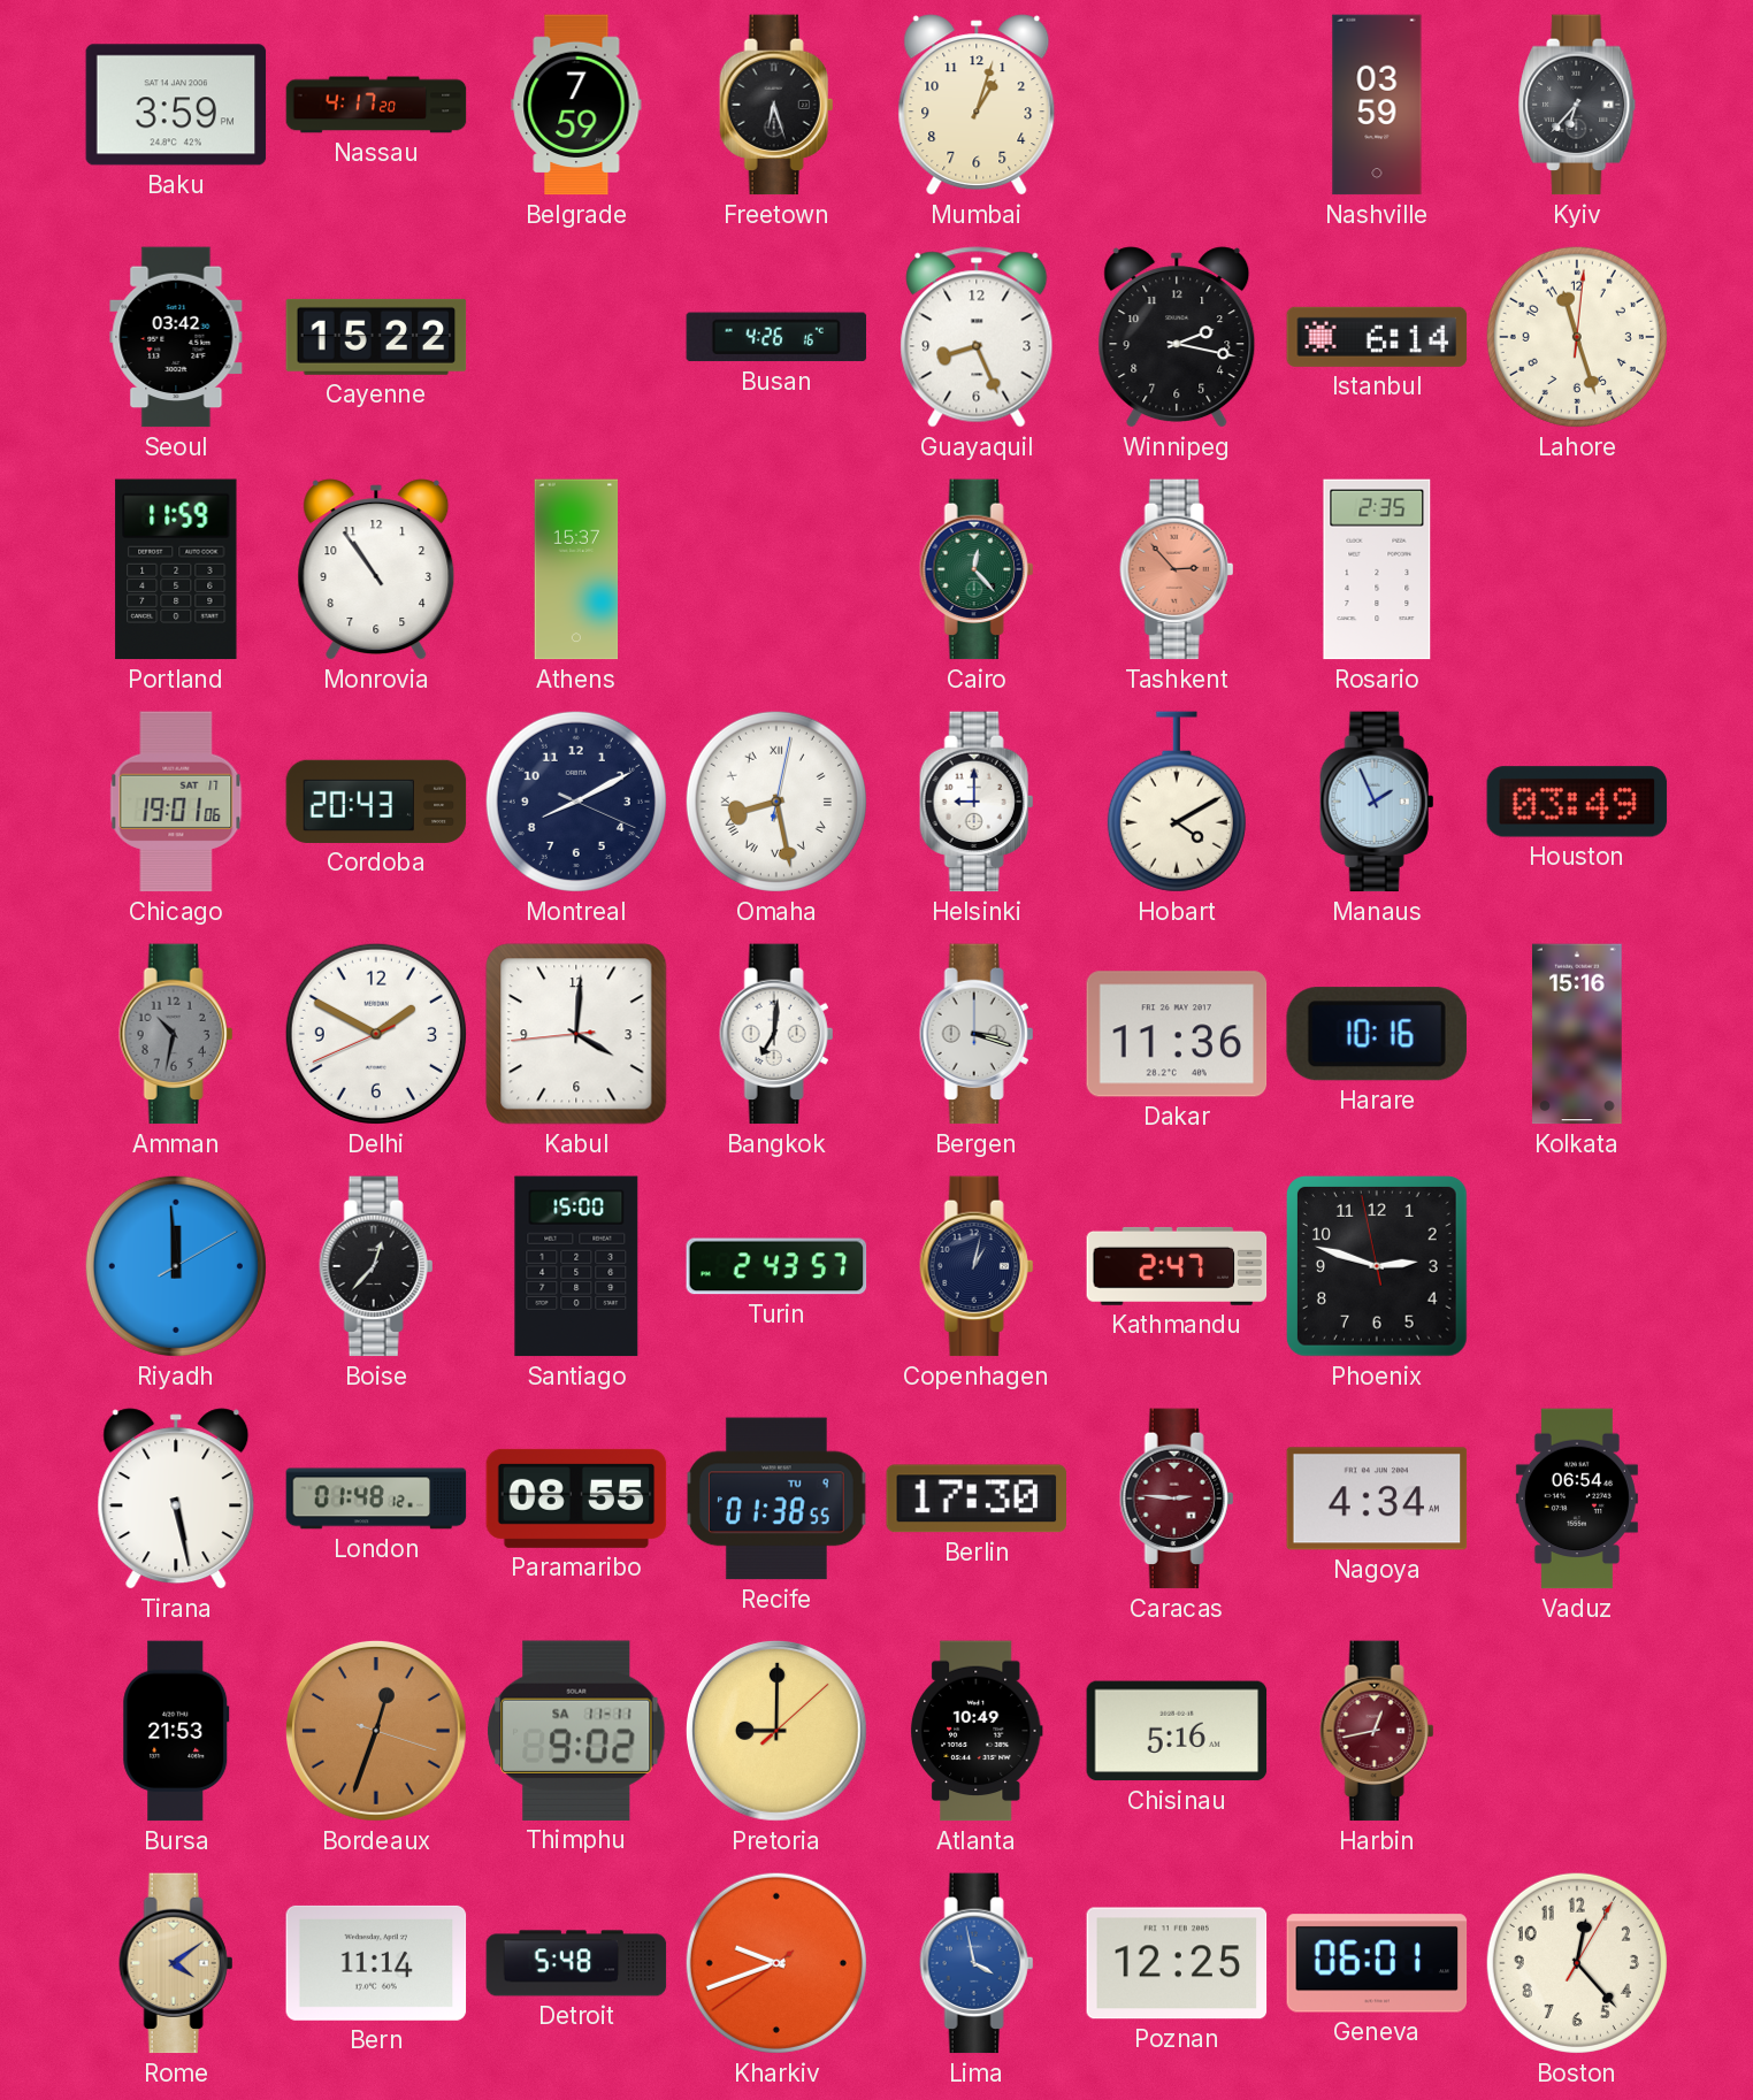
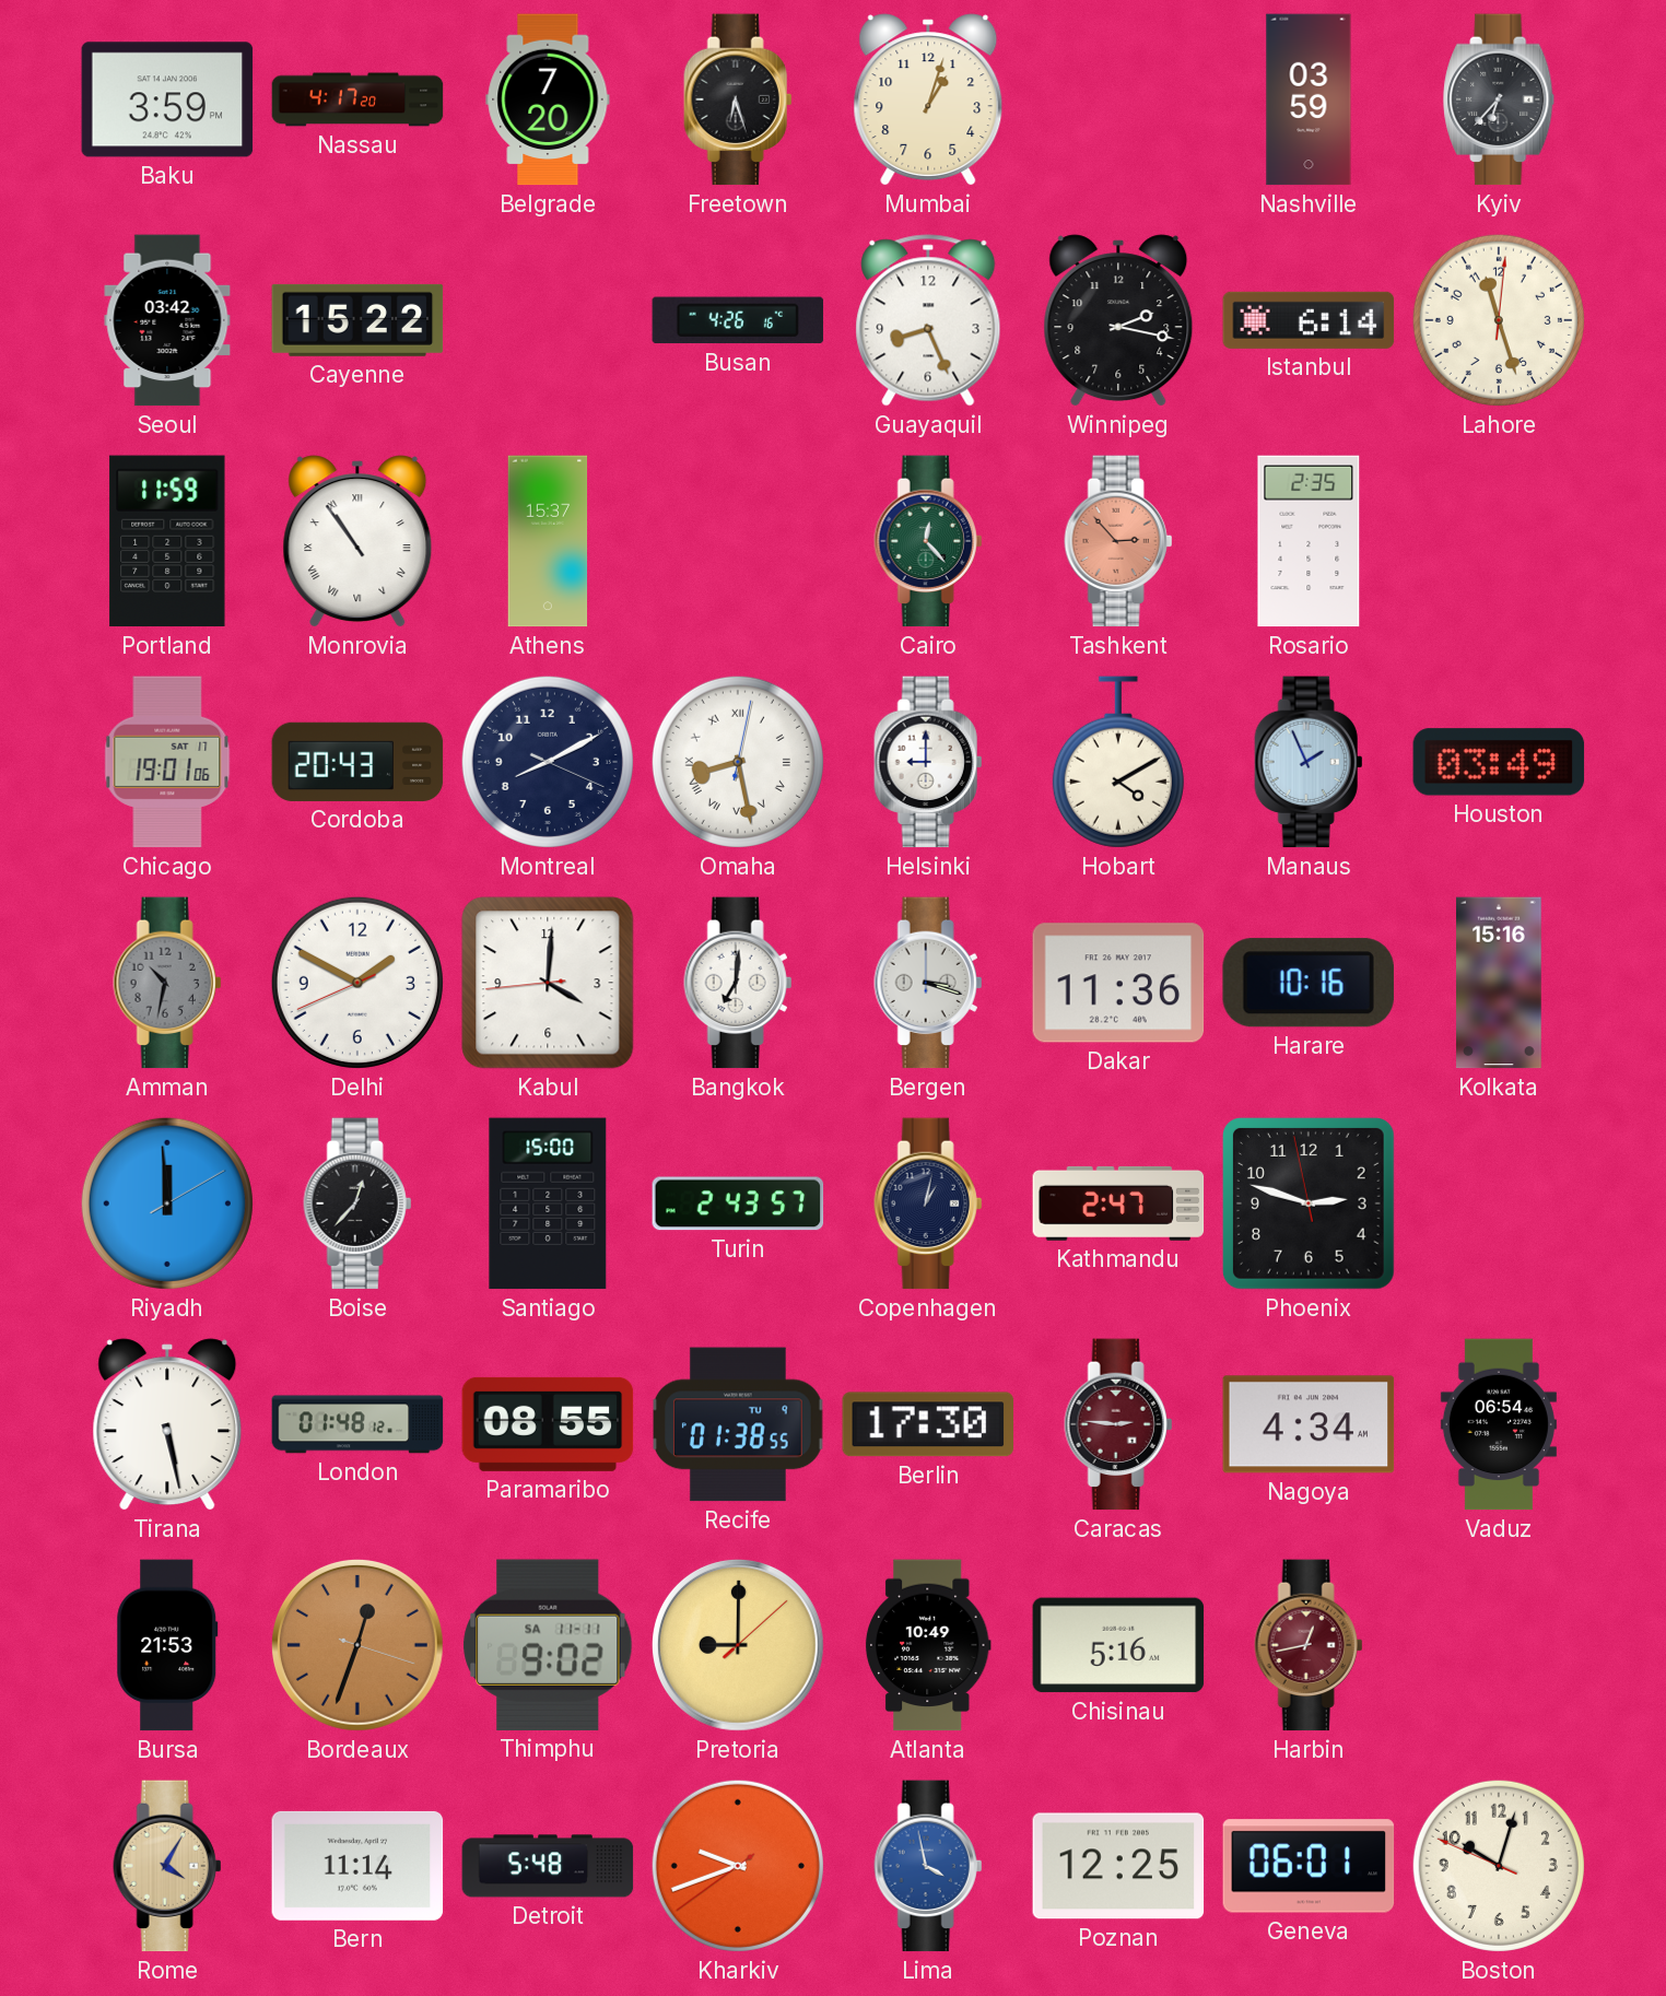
Belgrade: 7:59 -> 7:20
Monrovia numerals: Arabic -> Roman
Rome: 4:09 -> 4:05
Boston: 12:23 -> 10:02
